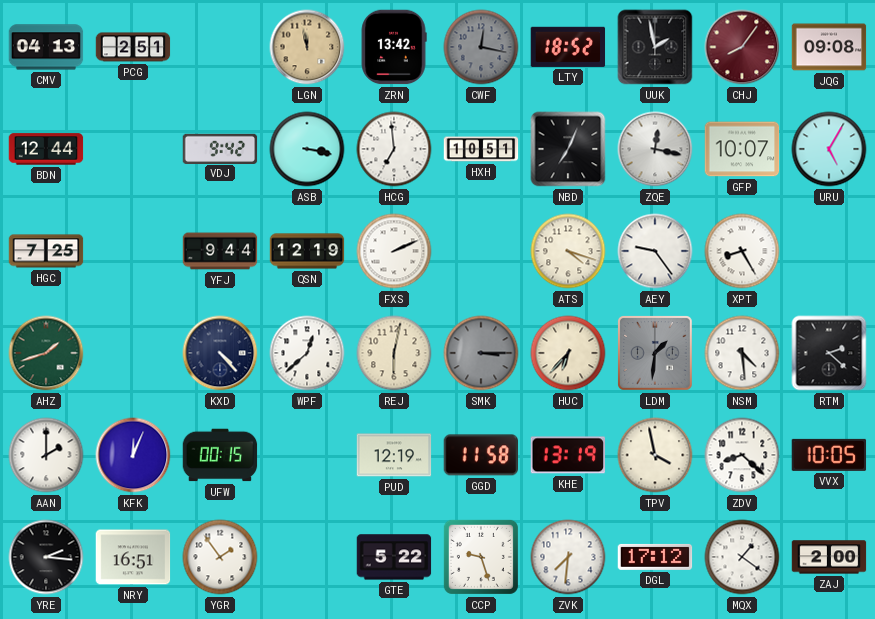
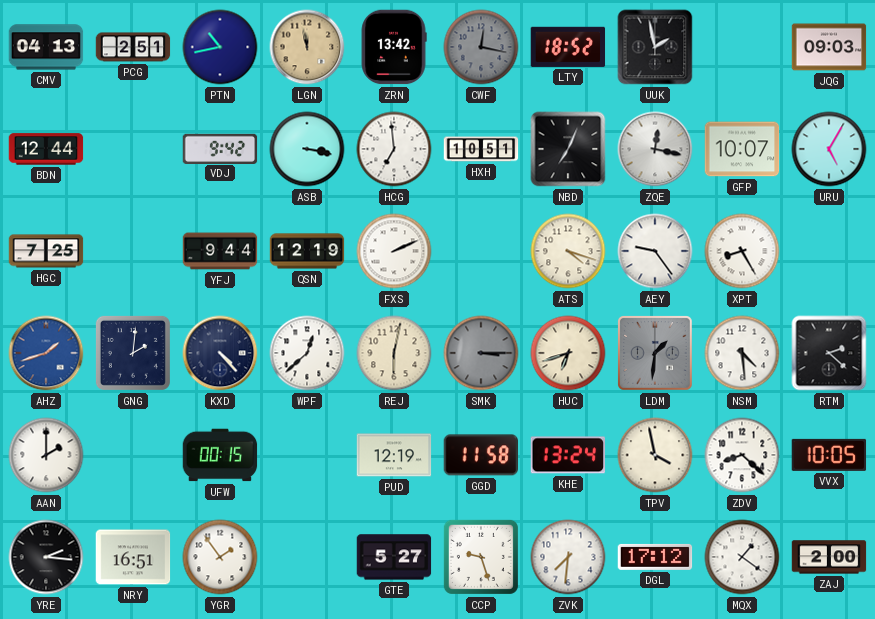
PTN: none -> 10:43
CHJ: 8:06 -> none
JQG: 09:08 -> 09:03
AHZ dial: green -> blue
GNG: none -> 2:01
HUC: 6:37 -> 6:42
KFK: 12:04 -> none
KHE: 13:19 -> 13:24
GTE: 5:22 -> 5:27
